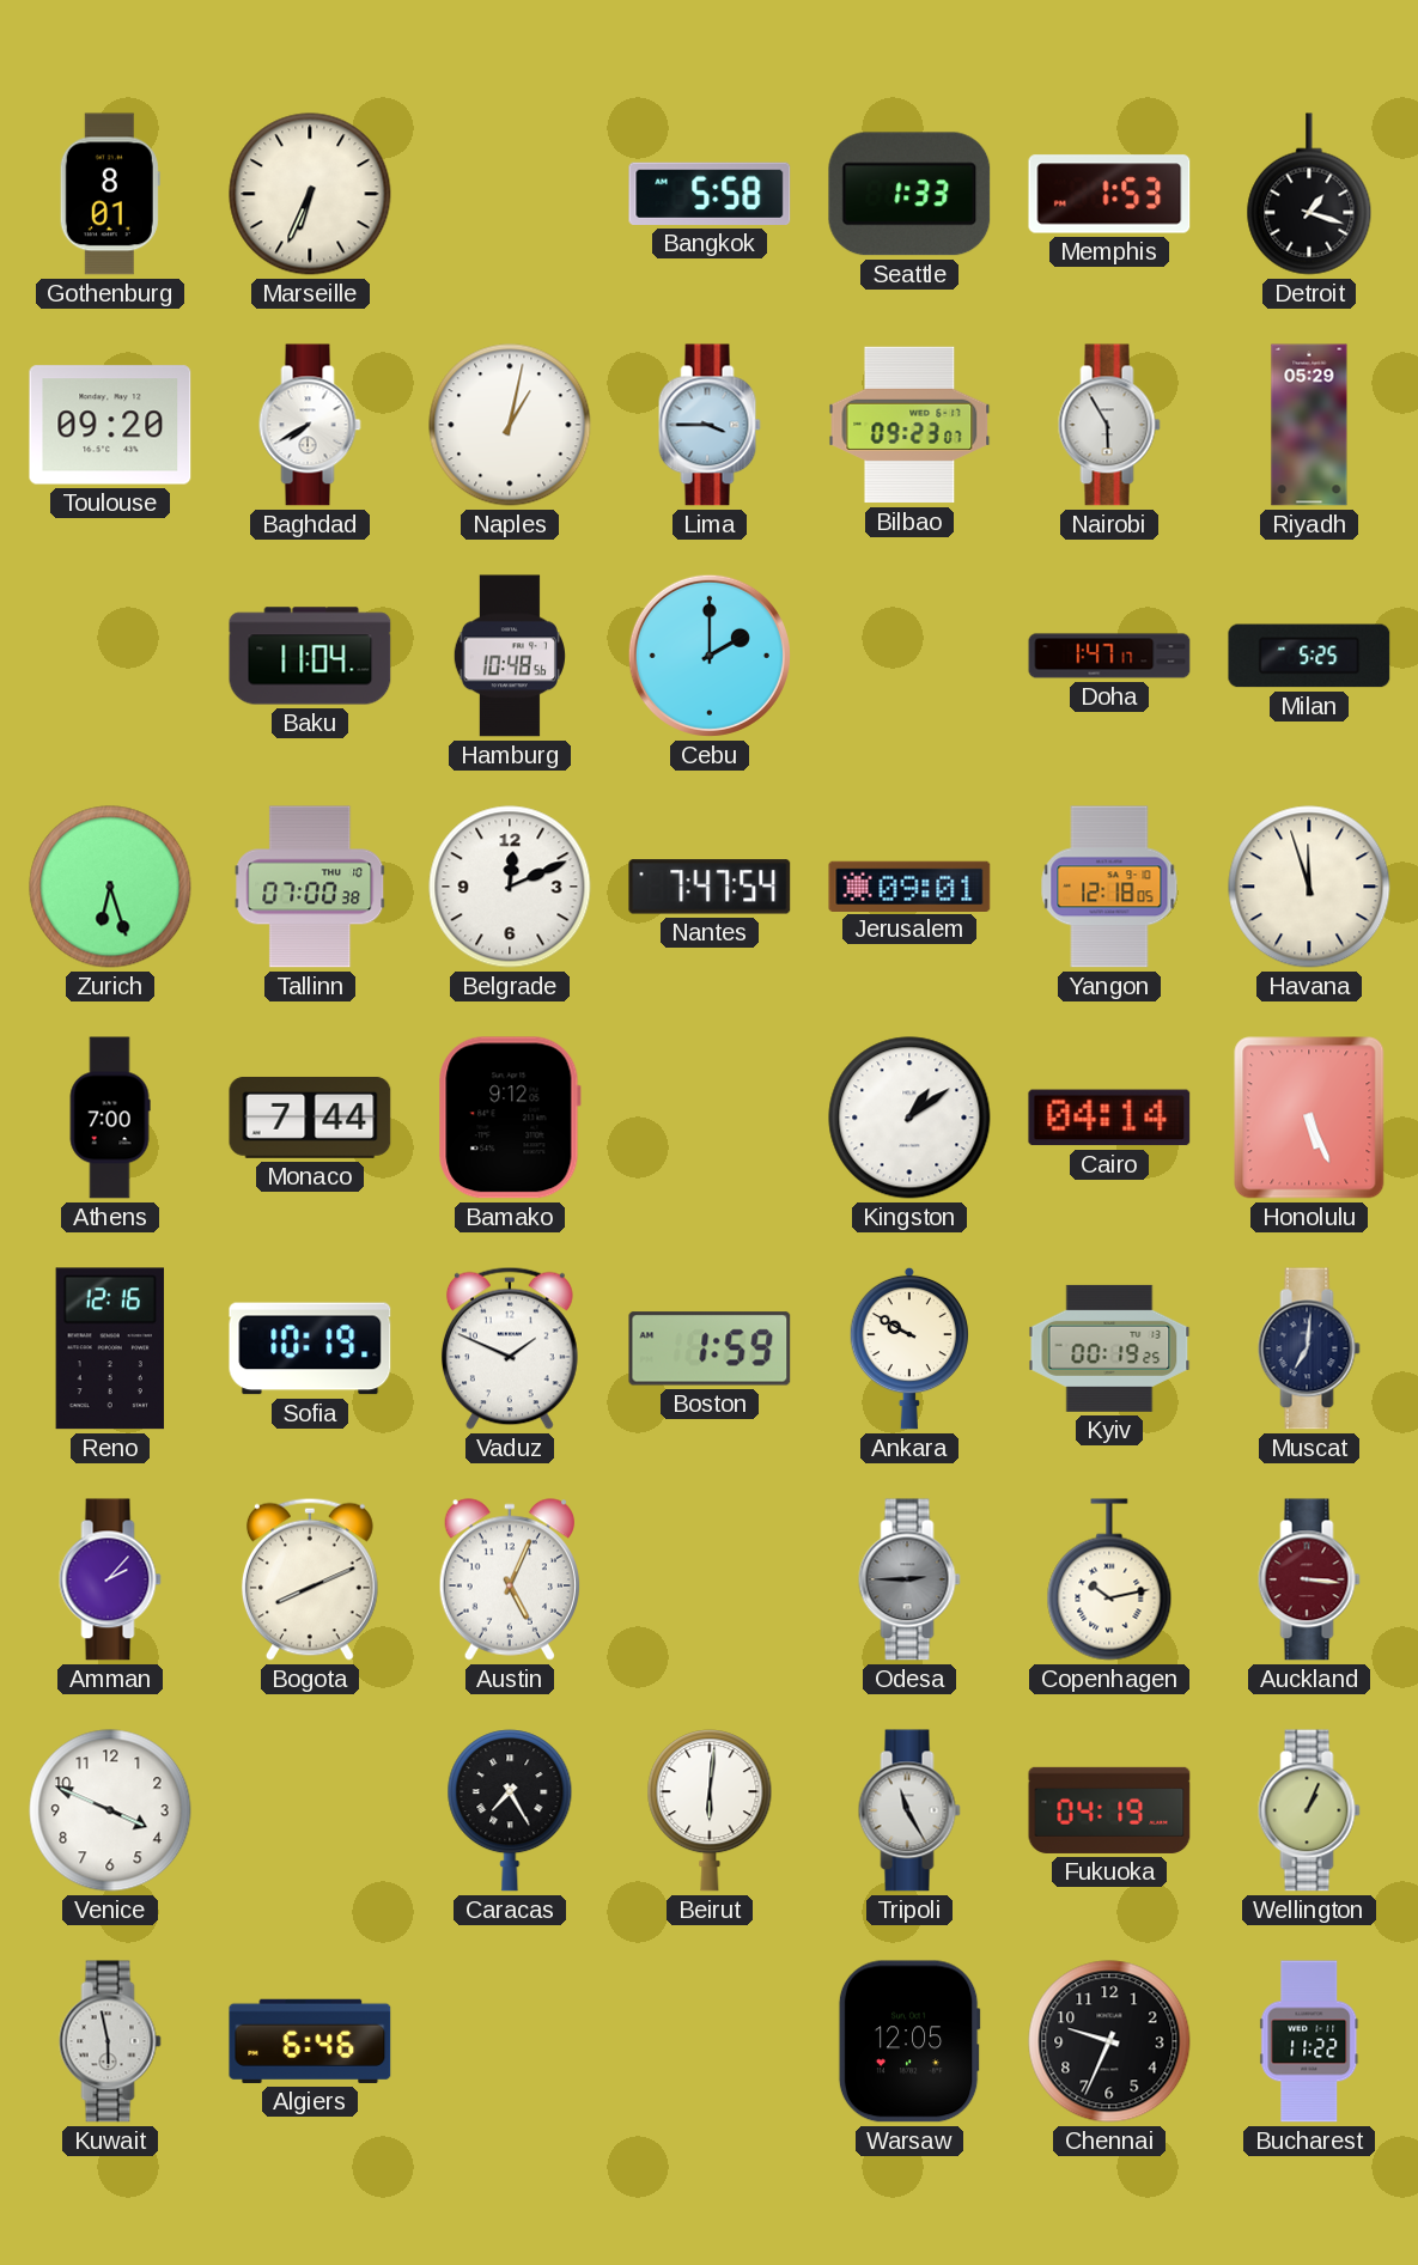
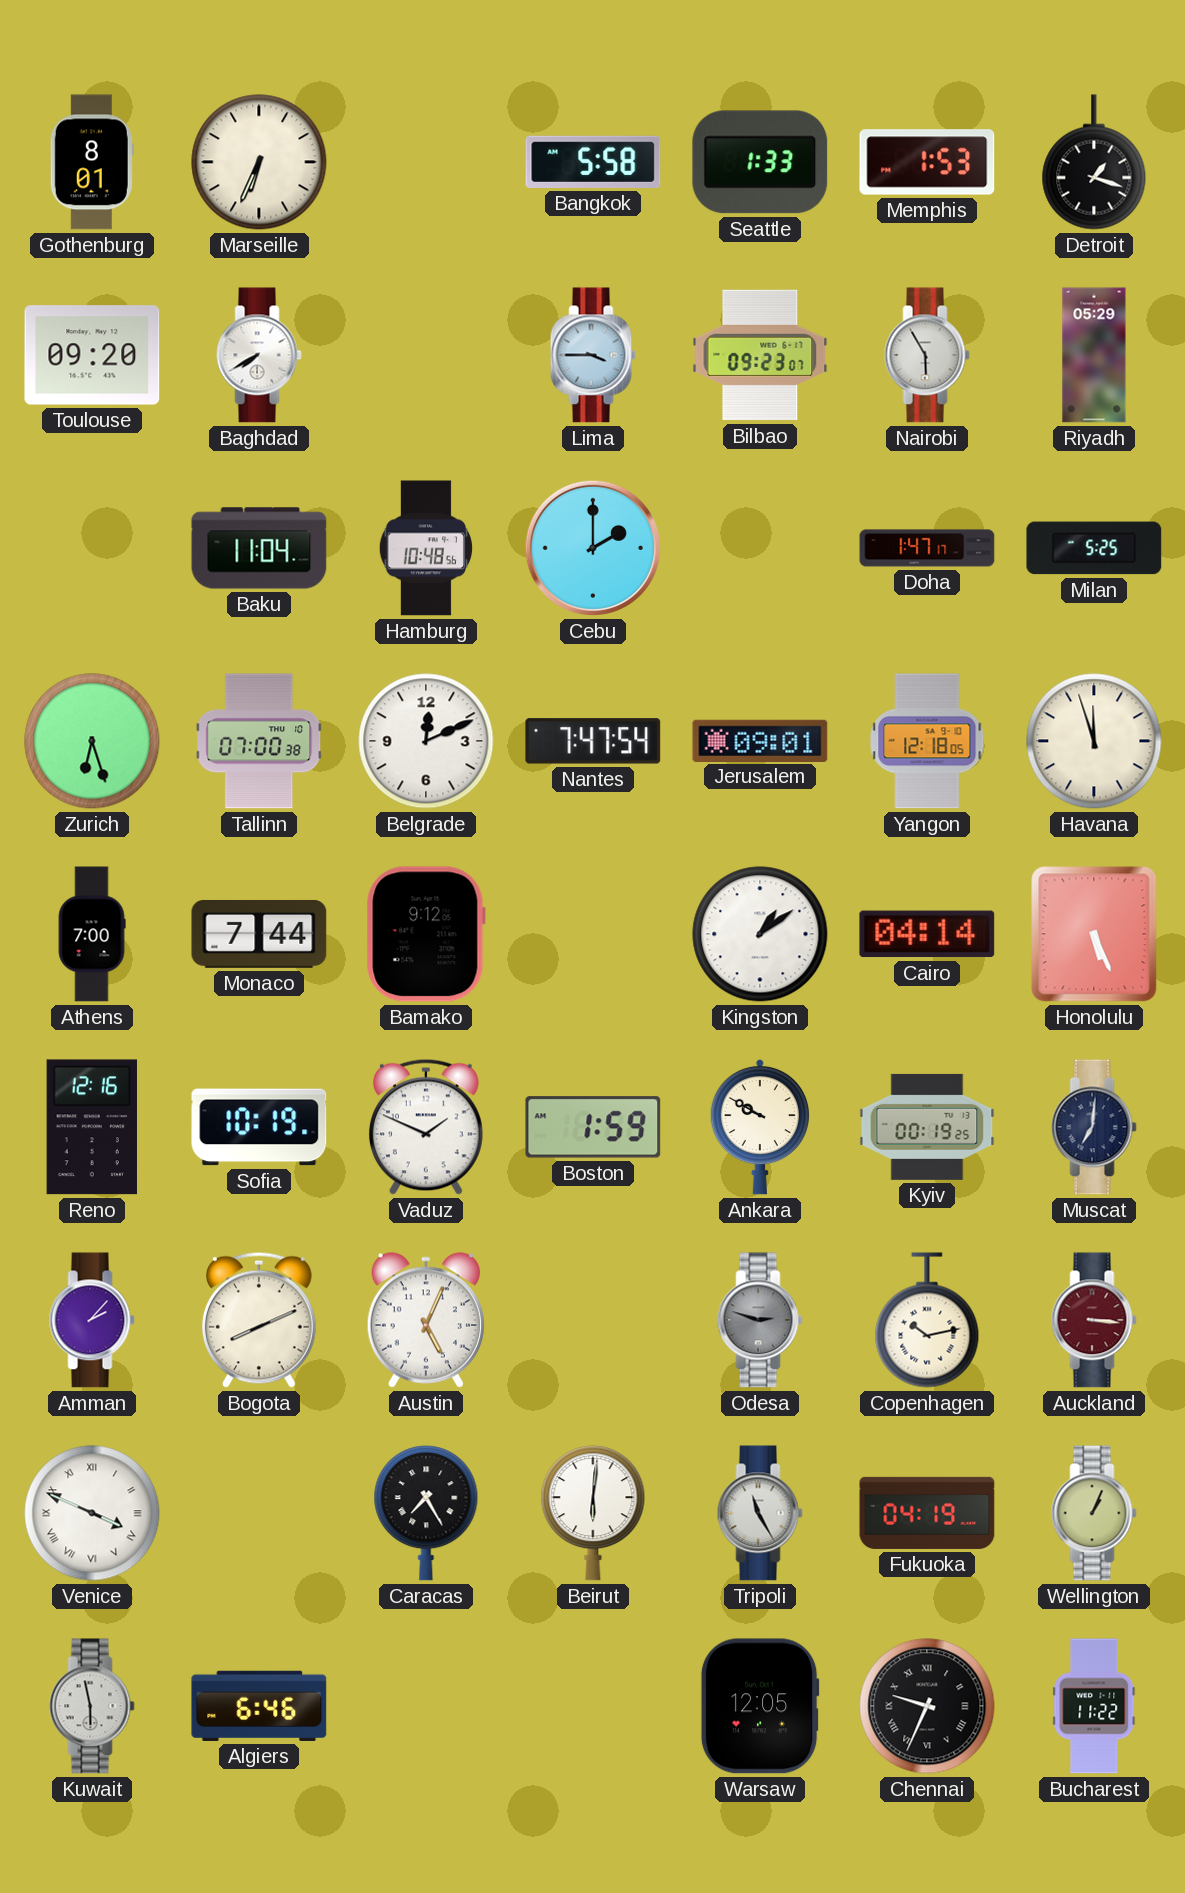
Naples: 1:02 -> none
Odesa: 2:45 -> 2:48
Venice numerals: Arabic -> Roman
Chennai numerals: Arabic -> Roman
